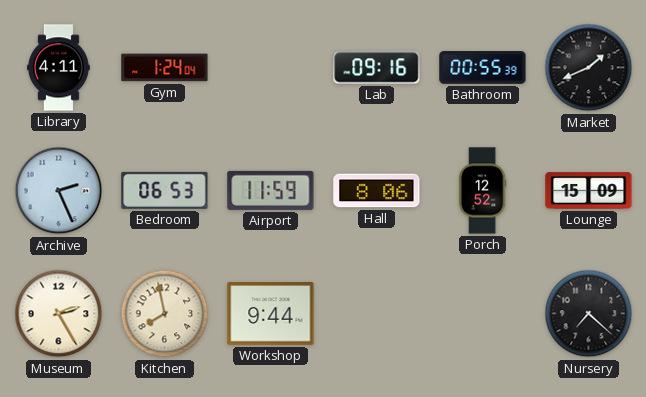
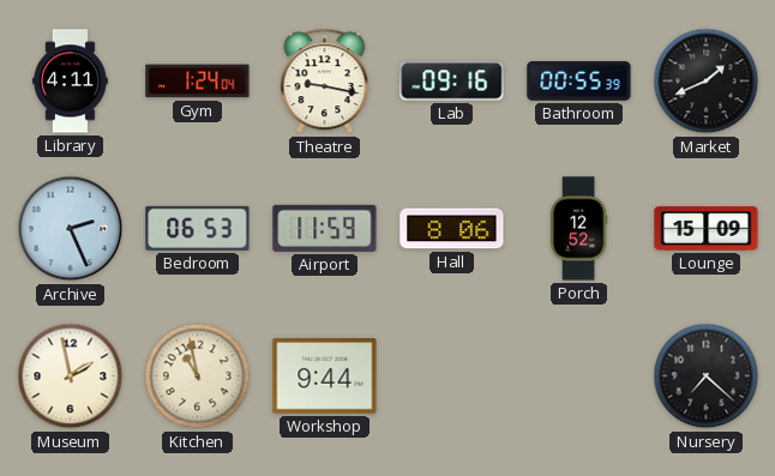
Theatre: none -> 9:17
Museum: 2:25 -> 1:58
Kitchen: 7:58 -> 10:58
